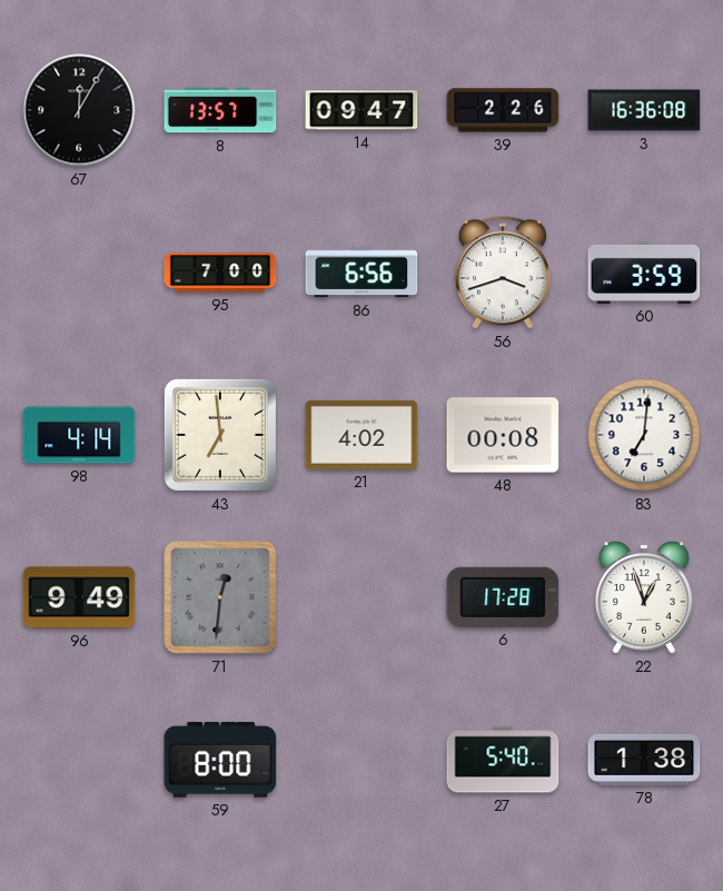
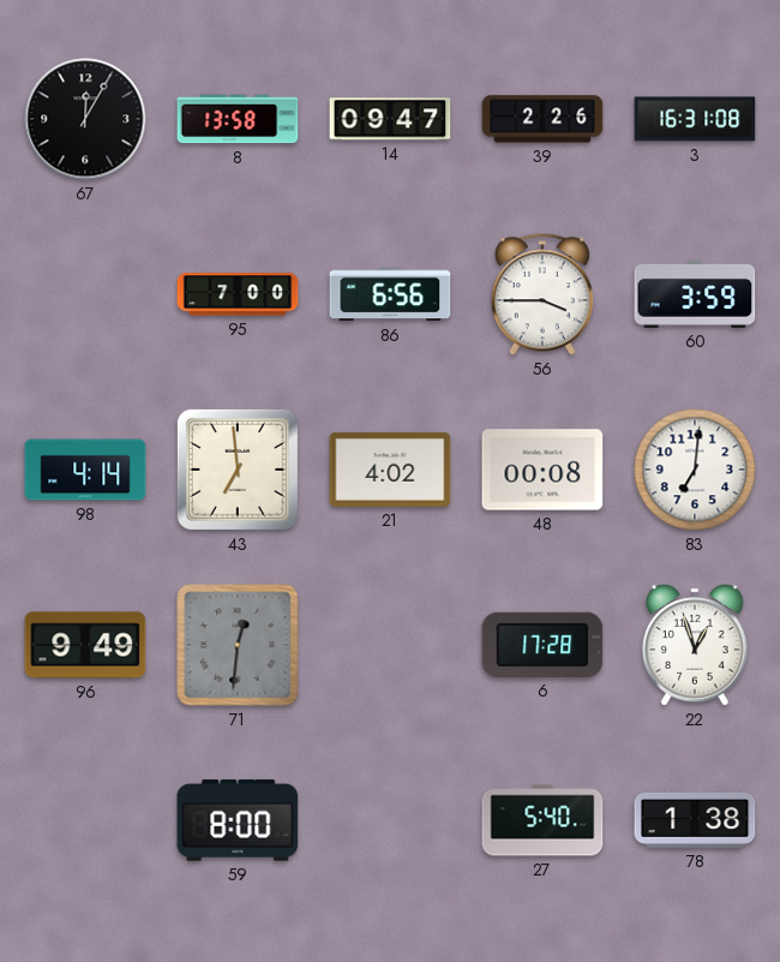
8: 13:57 -> 13:58
3: 16:36 -> 16:31
56: 3:42 -> 3:45
